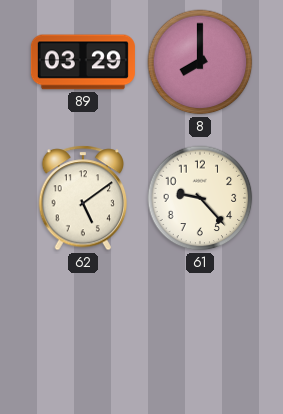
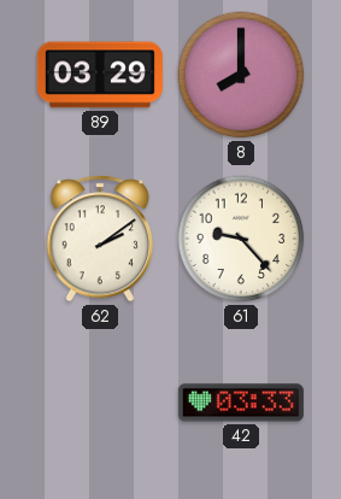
62: 5:09 -> 2:09
42: none -> 03:33
